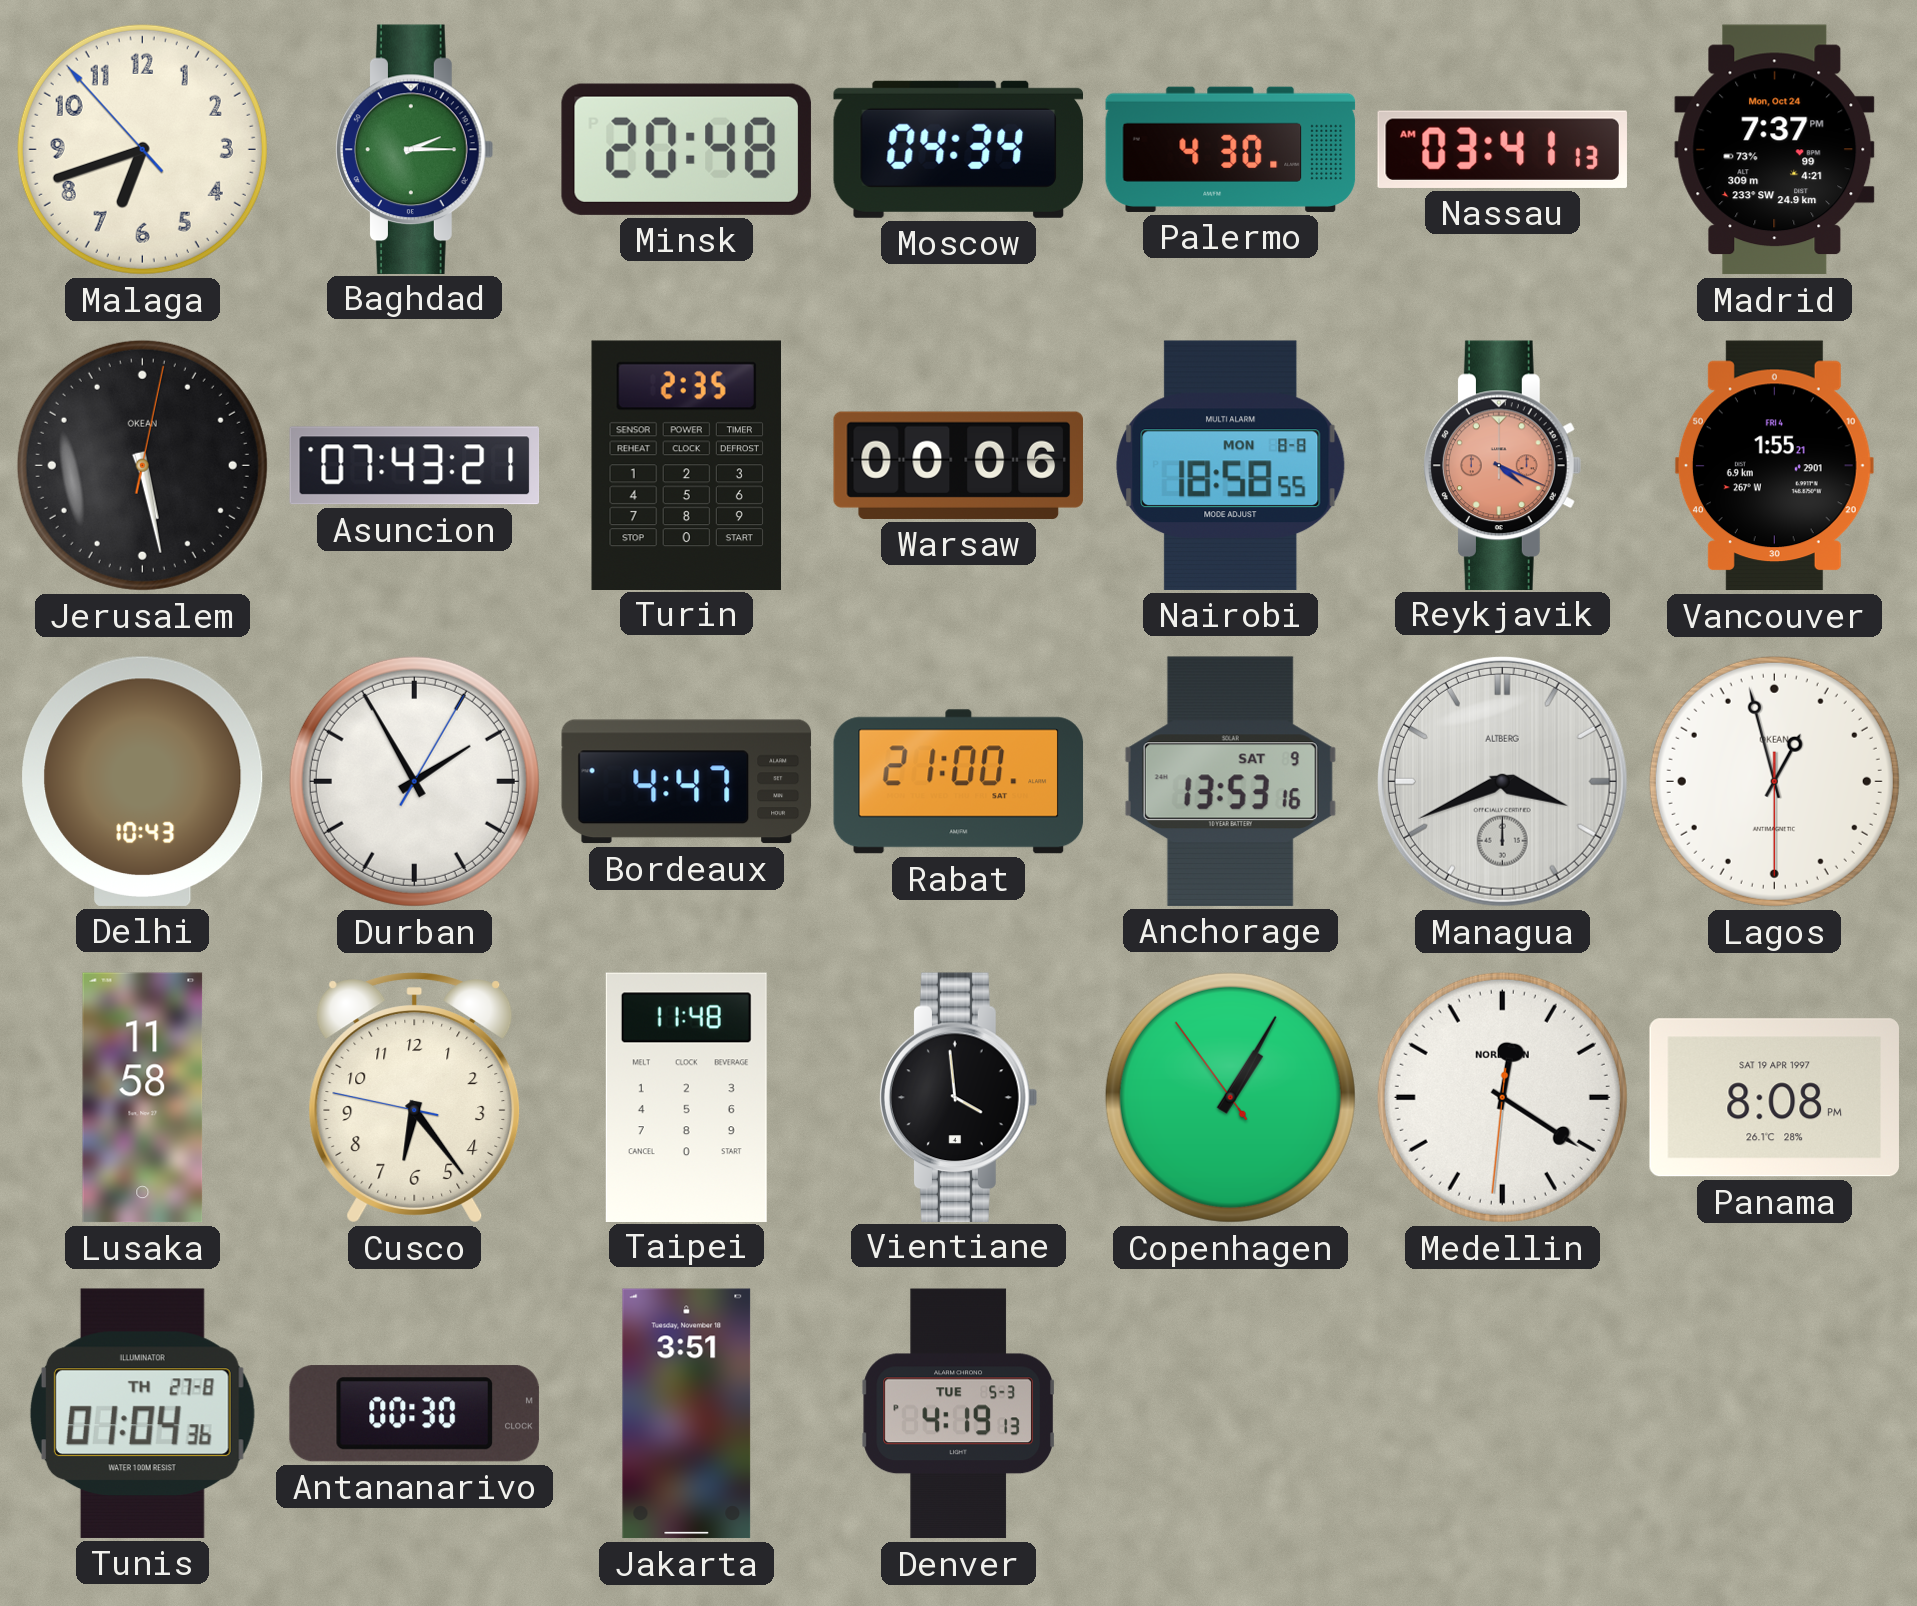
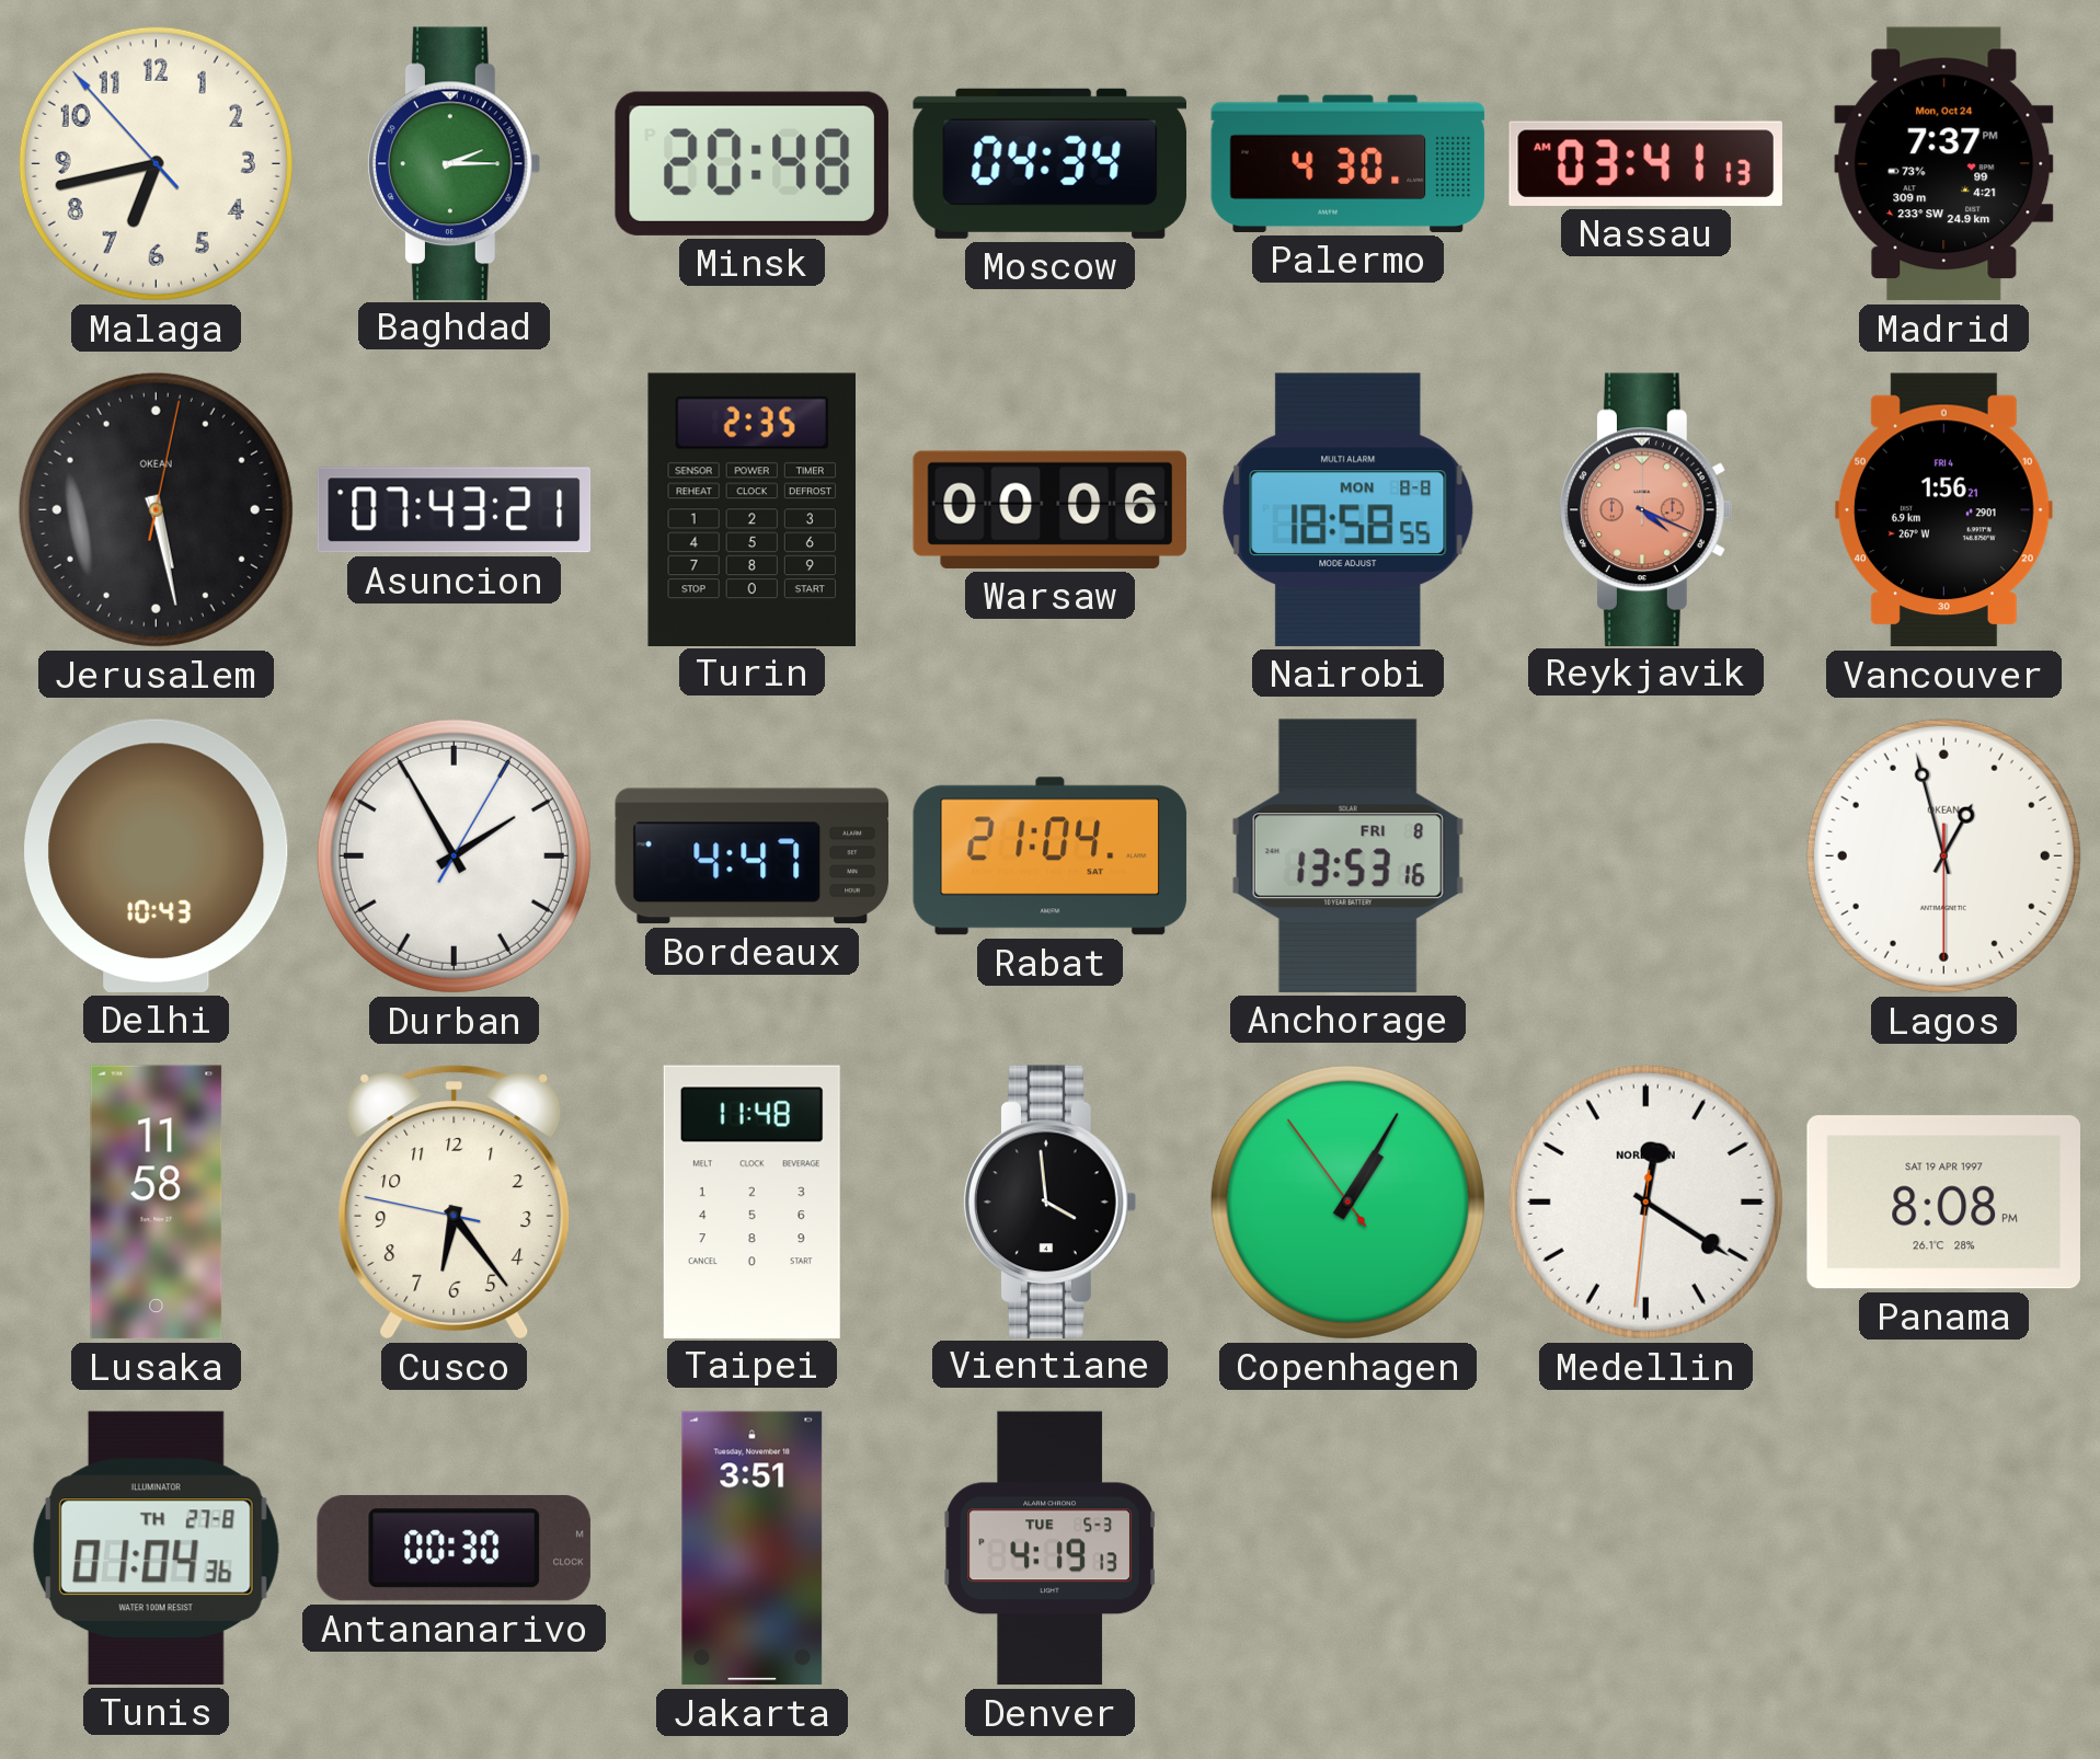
Malaga: 6:41 -> 6:42
Vancouver: 1:55 -> 1:56
Rabat: 21:00 -> 21:04
Anchorage date: SAT 9 -> FRI 8
Managua: 3:41 -> none
